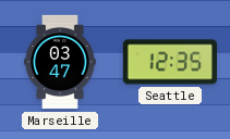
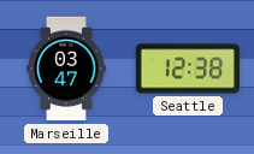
Seattle: 12:35 -> 12:38
